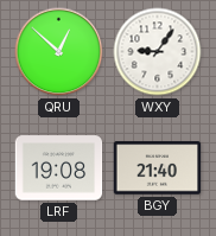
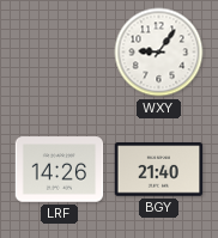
QRU: 12:52 -> none
LRF: 19:08 -> 14:26
